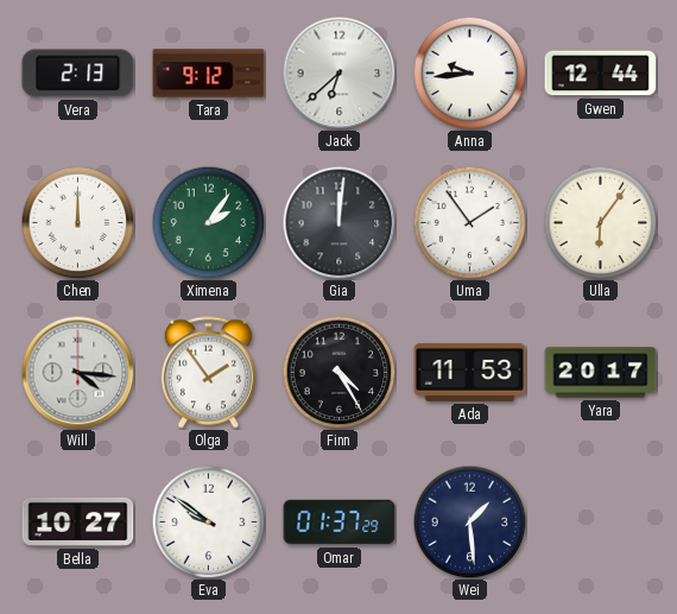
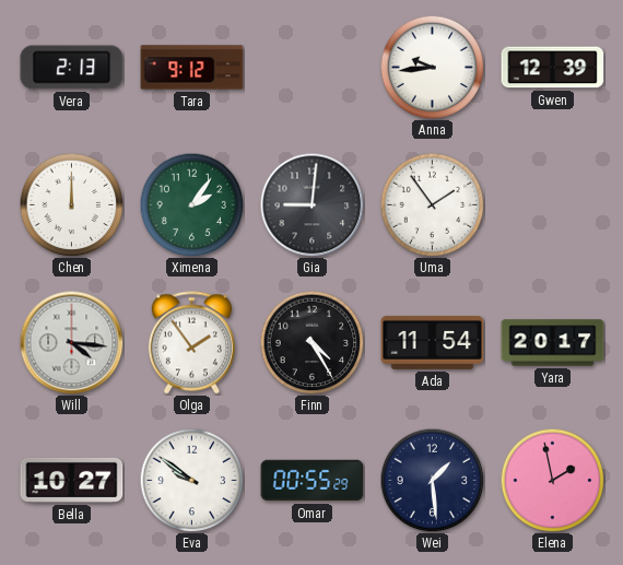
Jack: 6:38 -> none
Gwen: 12:44 -> 12:39
Gia: 12:01 -> 9:01
Ulla: 6:06 -> none
Ada: 11:53 -> 11:54
Omar: 01:37 -> 00:55
Elena: none -> 1:58
